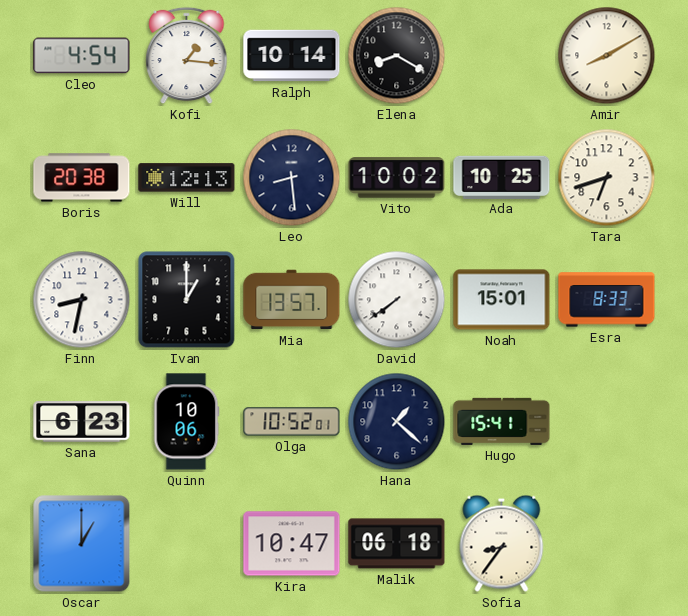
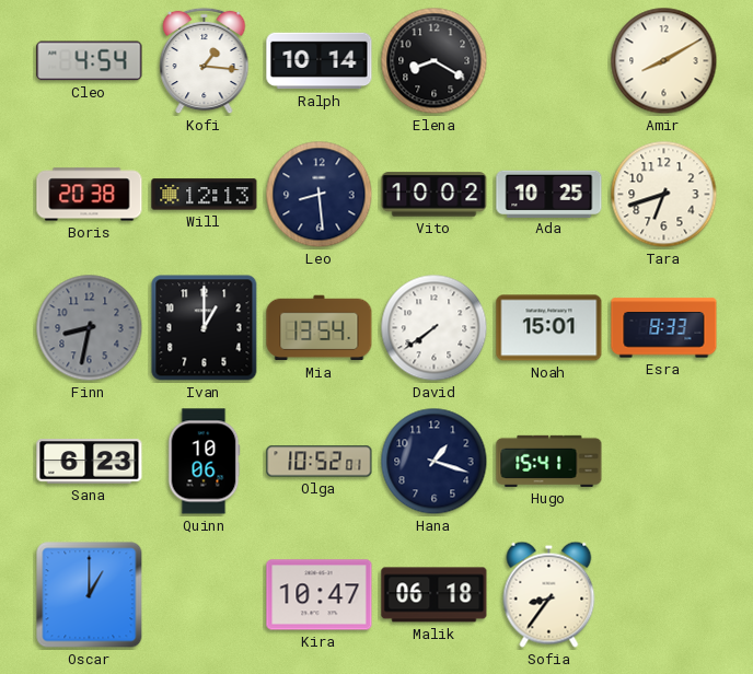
Finn dial: white -> grey
Mia: 13:57 -> 13:54
Hana: 1:22 -> 1:18
